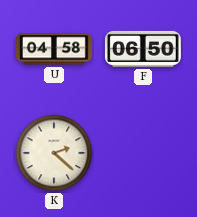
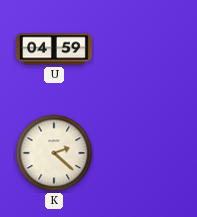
U: 04:58 -> 04:59
F: 06:50 -> none
